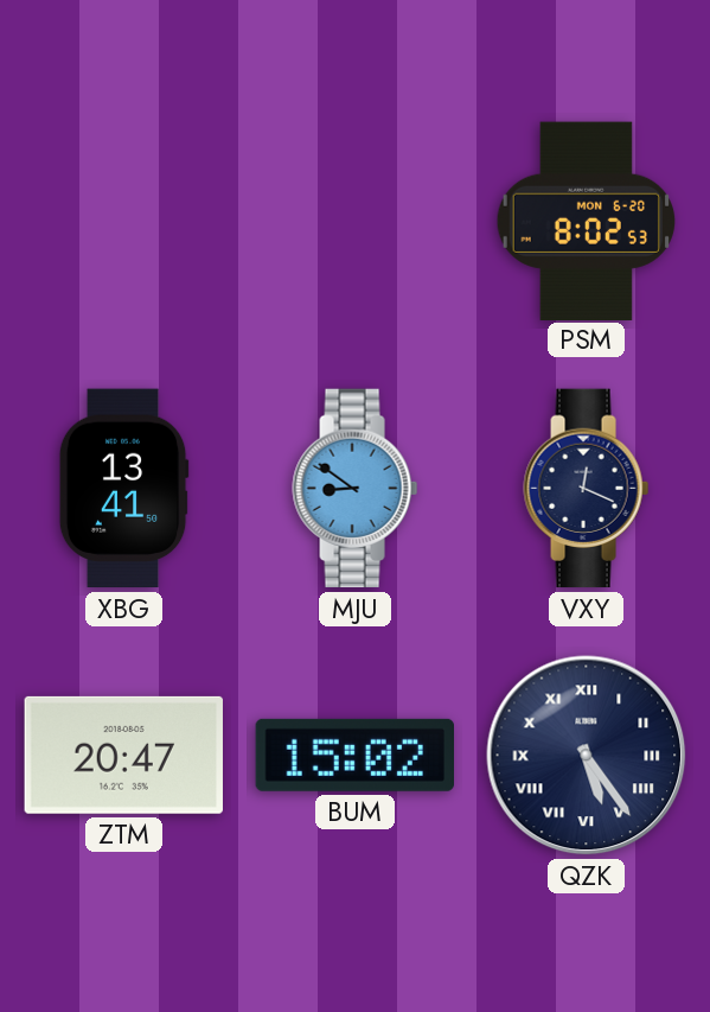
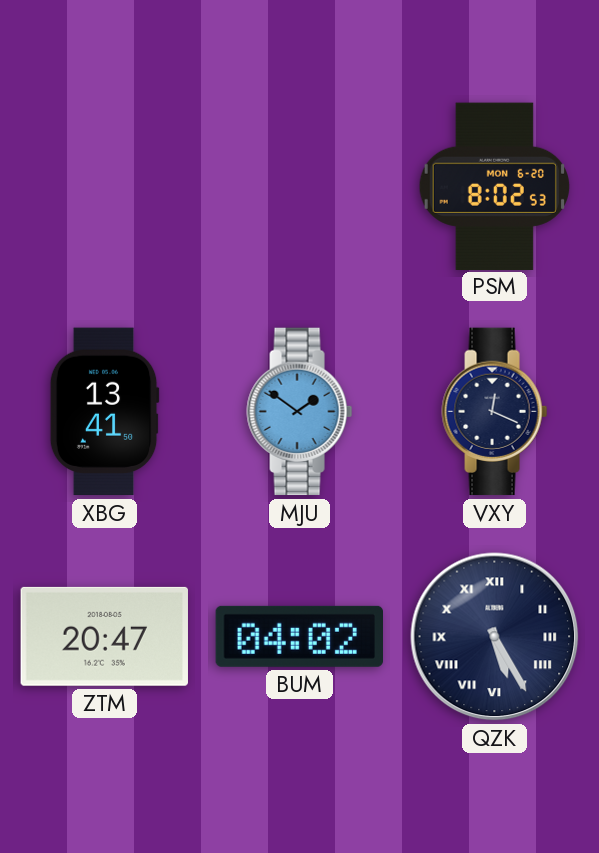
MJU: 8:51 -> 1:51
BUM: 15:02 -> 04:02
QZK: 5:24 -> 5:25
